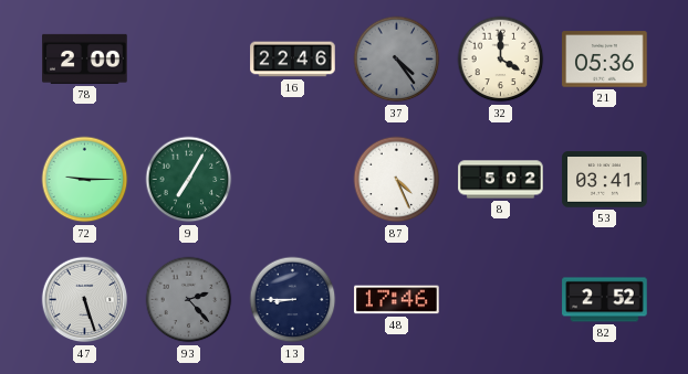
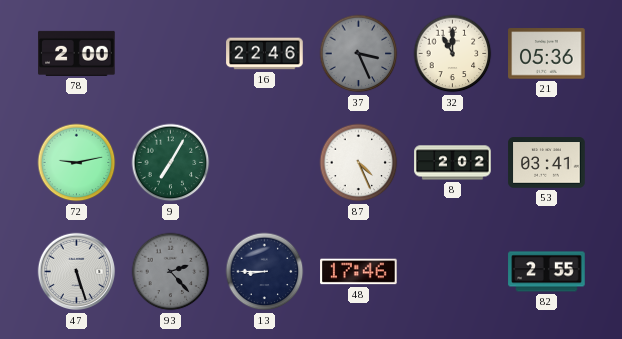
37: 4:24 -> 3:26
32: 4:00 -> 11:00
72: 9:15 -> 9:13
8: 5:02 -> 2:02
82: 2:52 -> 2:55
